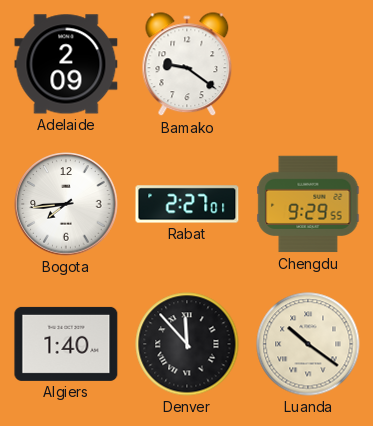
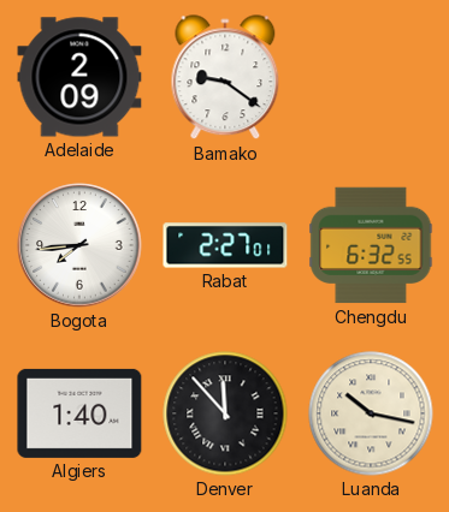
Chengdu: 9:29 -> 6:32
Luanda: 10:21 -> 10:17
